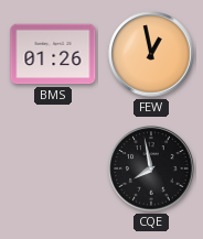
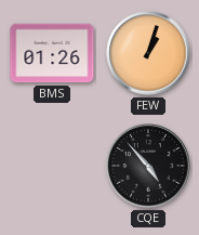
FEW: 12:58 -> 1:03
CQE: 7:58 -> 4:53
